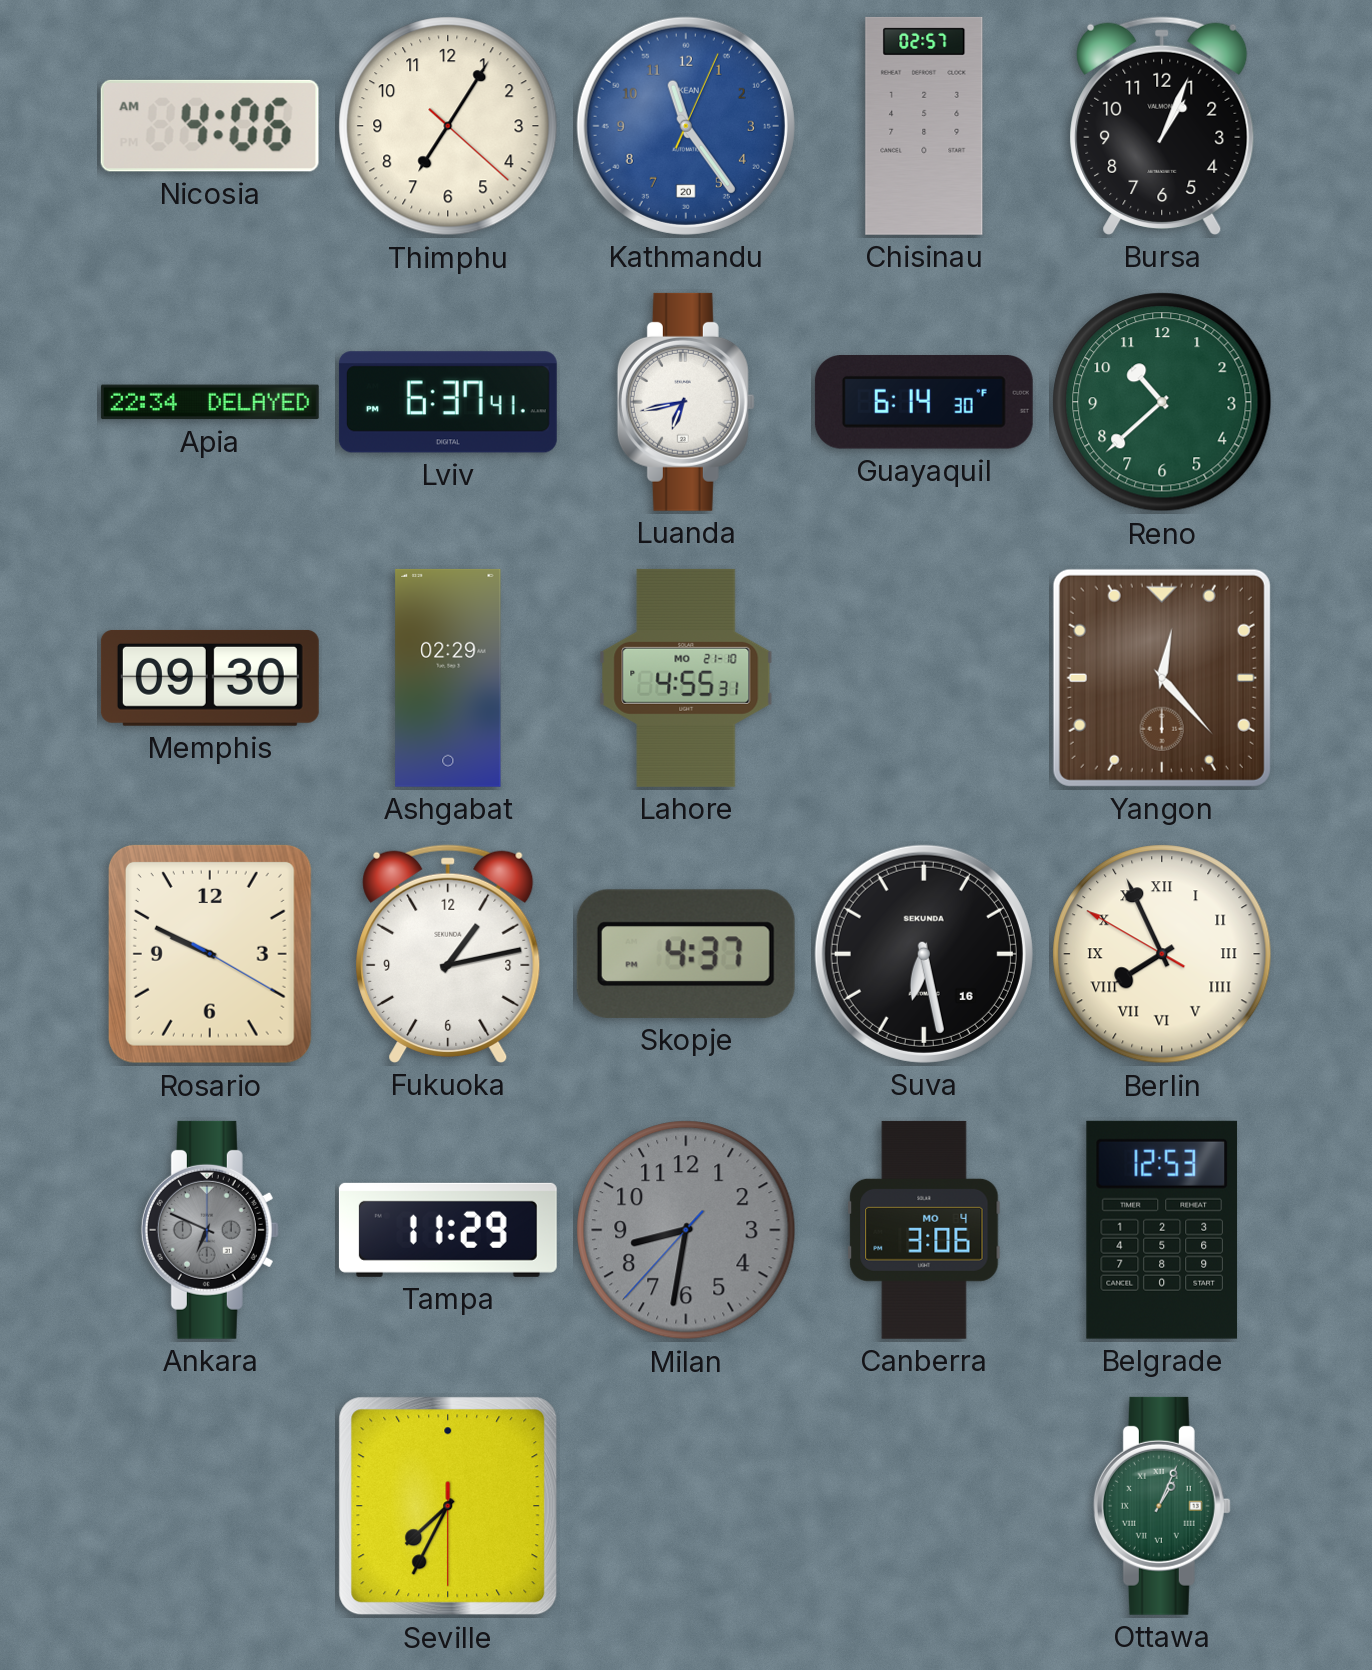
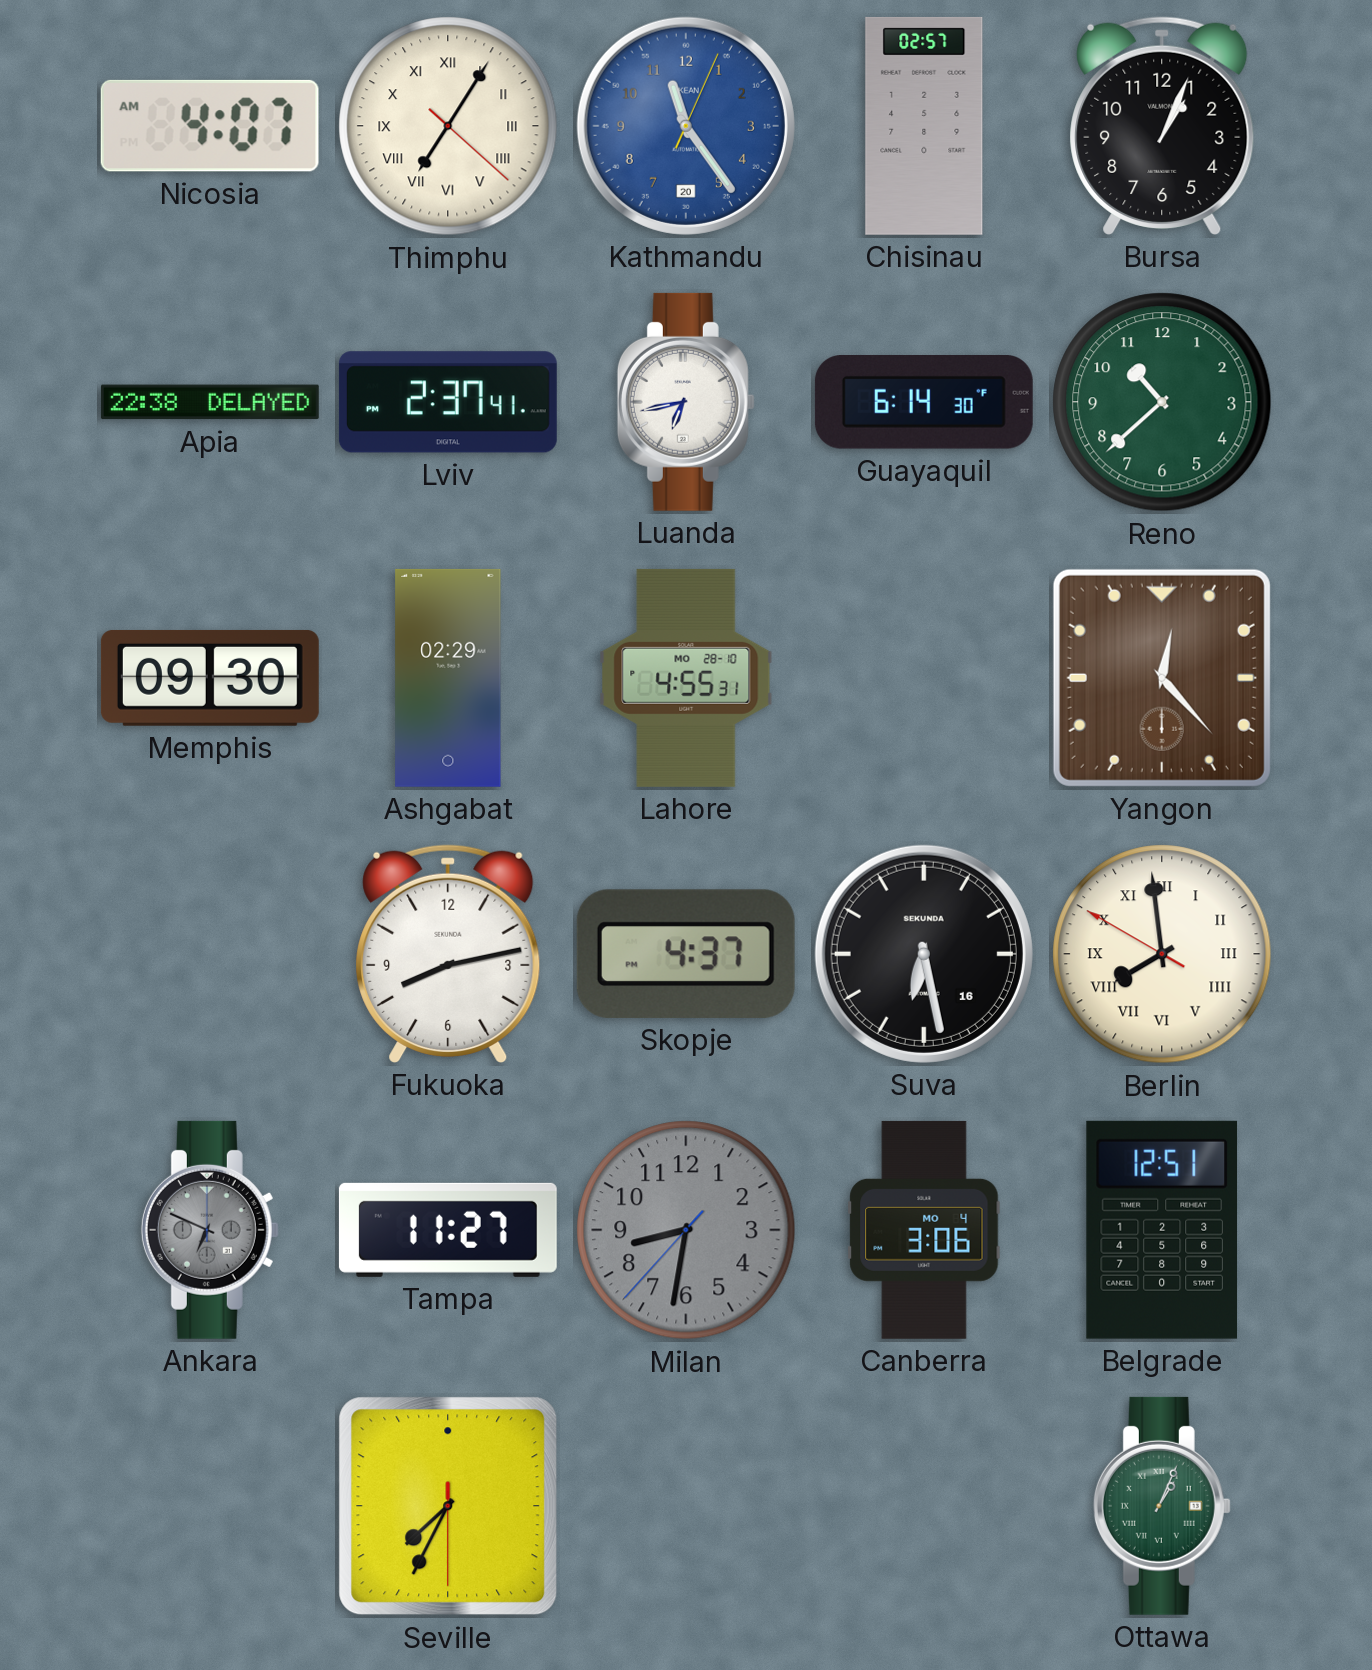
Nicosia: 4:06 -> 4:07
Thimphu numerals: Arabic -> Roman
Apia: 22:34 -> 22:38
Lviv: 6:37 -> 2:37
Lahore date: MO 21-10 -> MO 28-10
Rosario: 9:49 -> none
Fukuoka: 1:13 -> 8:13
Berlin: 7:55 -> 7:58
Tampa: 11:29 -> 11:27
Belgrade: 12:53 -> 12:51
